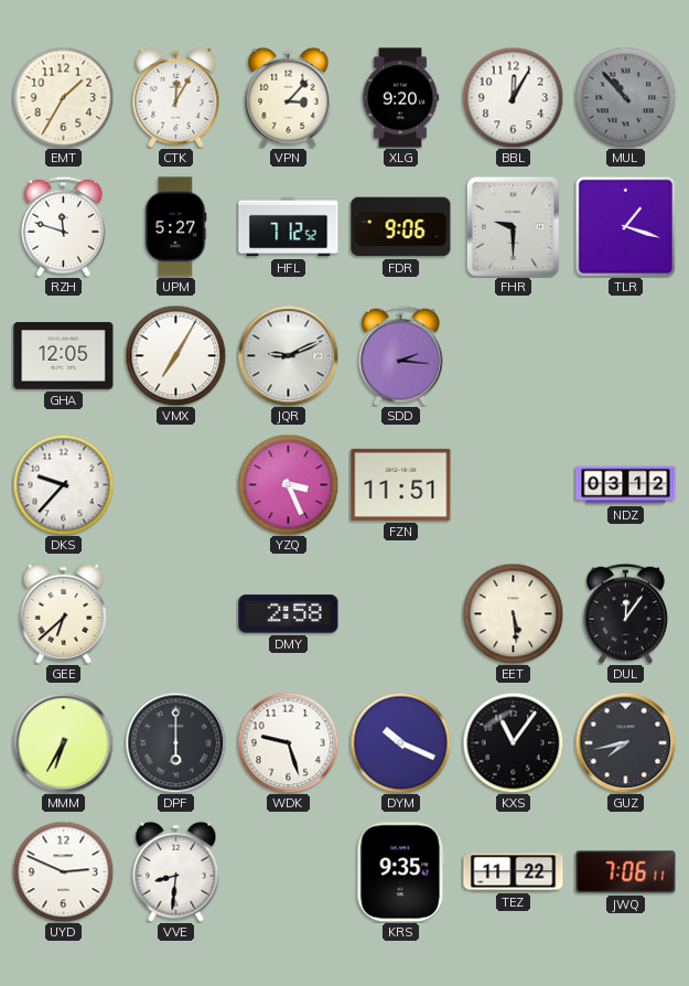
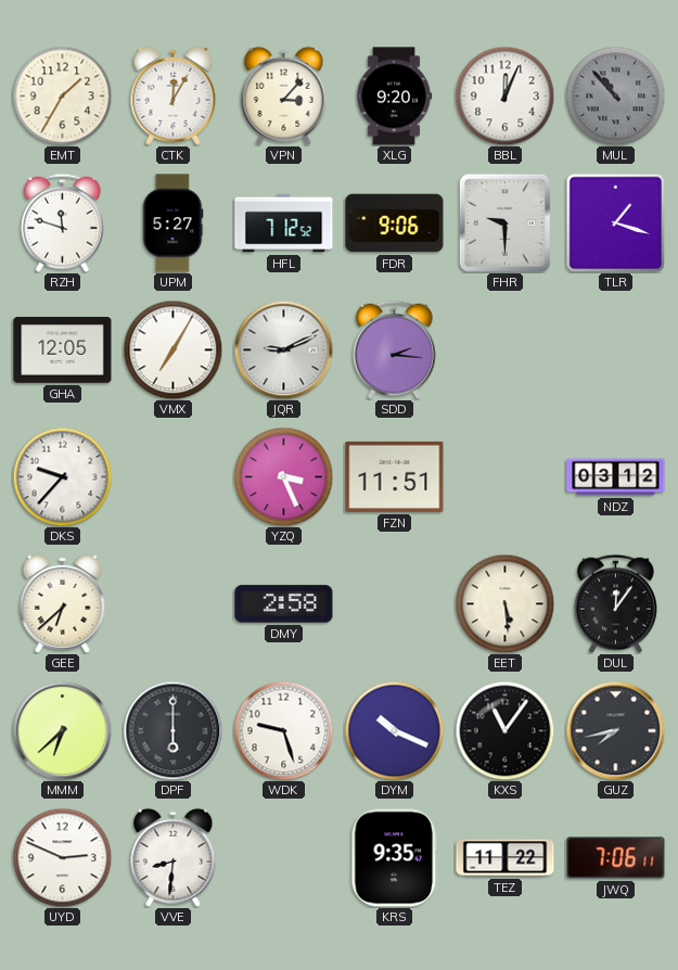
BBL: 12:05 -> 12:04
MMM: 6:35 -> 6:38
